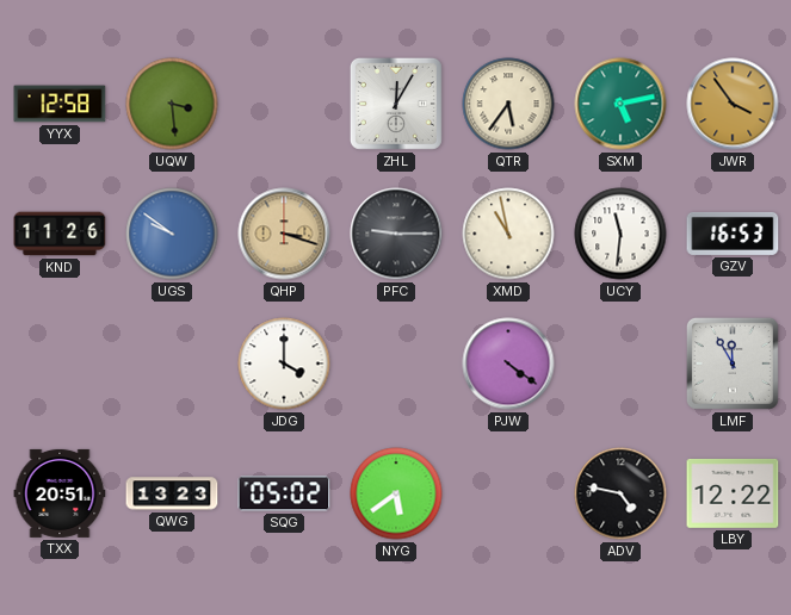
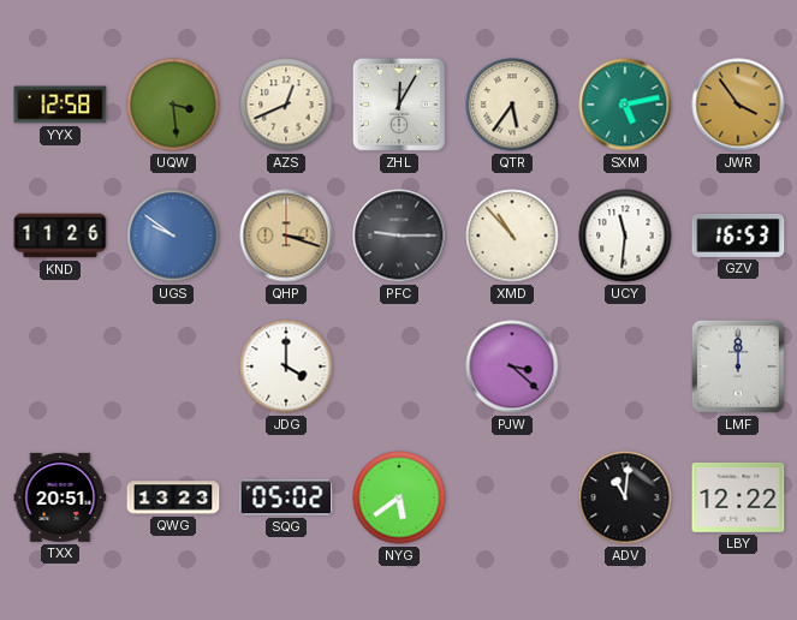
AZS: none -> 12:41
XMD: 10:58 -> 10:53
PJW: 4:21 -> 3:22
LMF: 11:55 -> 12:00
ADV: 4:47 -> 11:01
